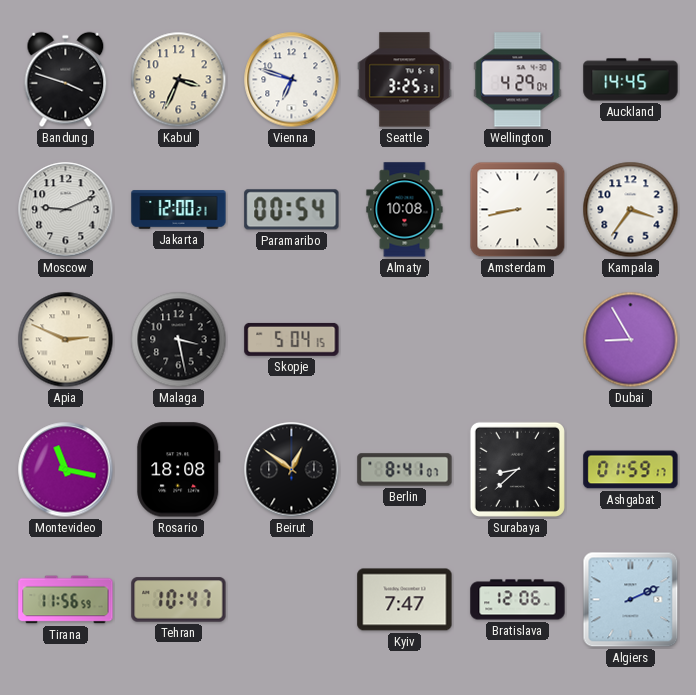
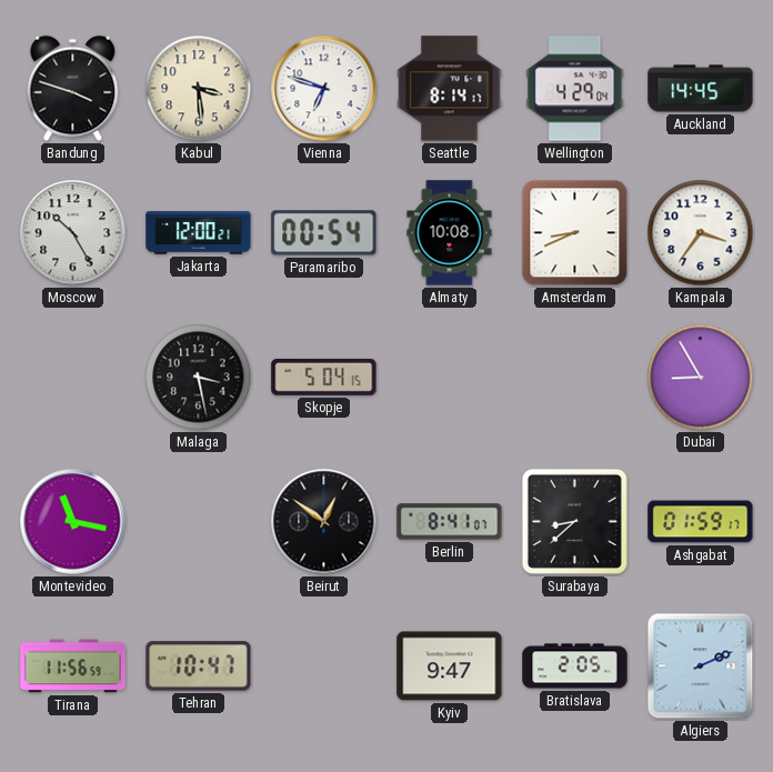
Kabul: 3:34 -> 3:29
Seattle: 3:25 -> 8:14
Moscow: 9:11 -> 10:25
Amsterdam: 8:43 -> 8:41
Apia: 2:49 -> none
Rosario: 18:08 -> none
Kyiv: 7:47 -> 9:47
Bratislava: 12:06 -> 2:05
